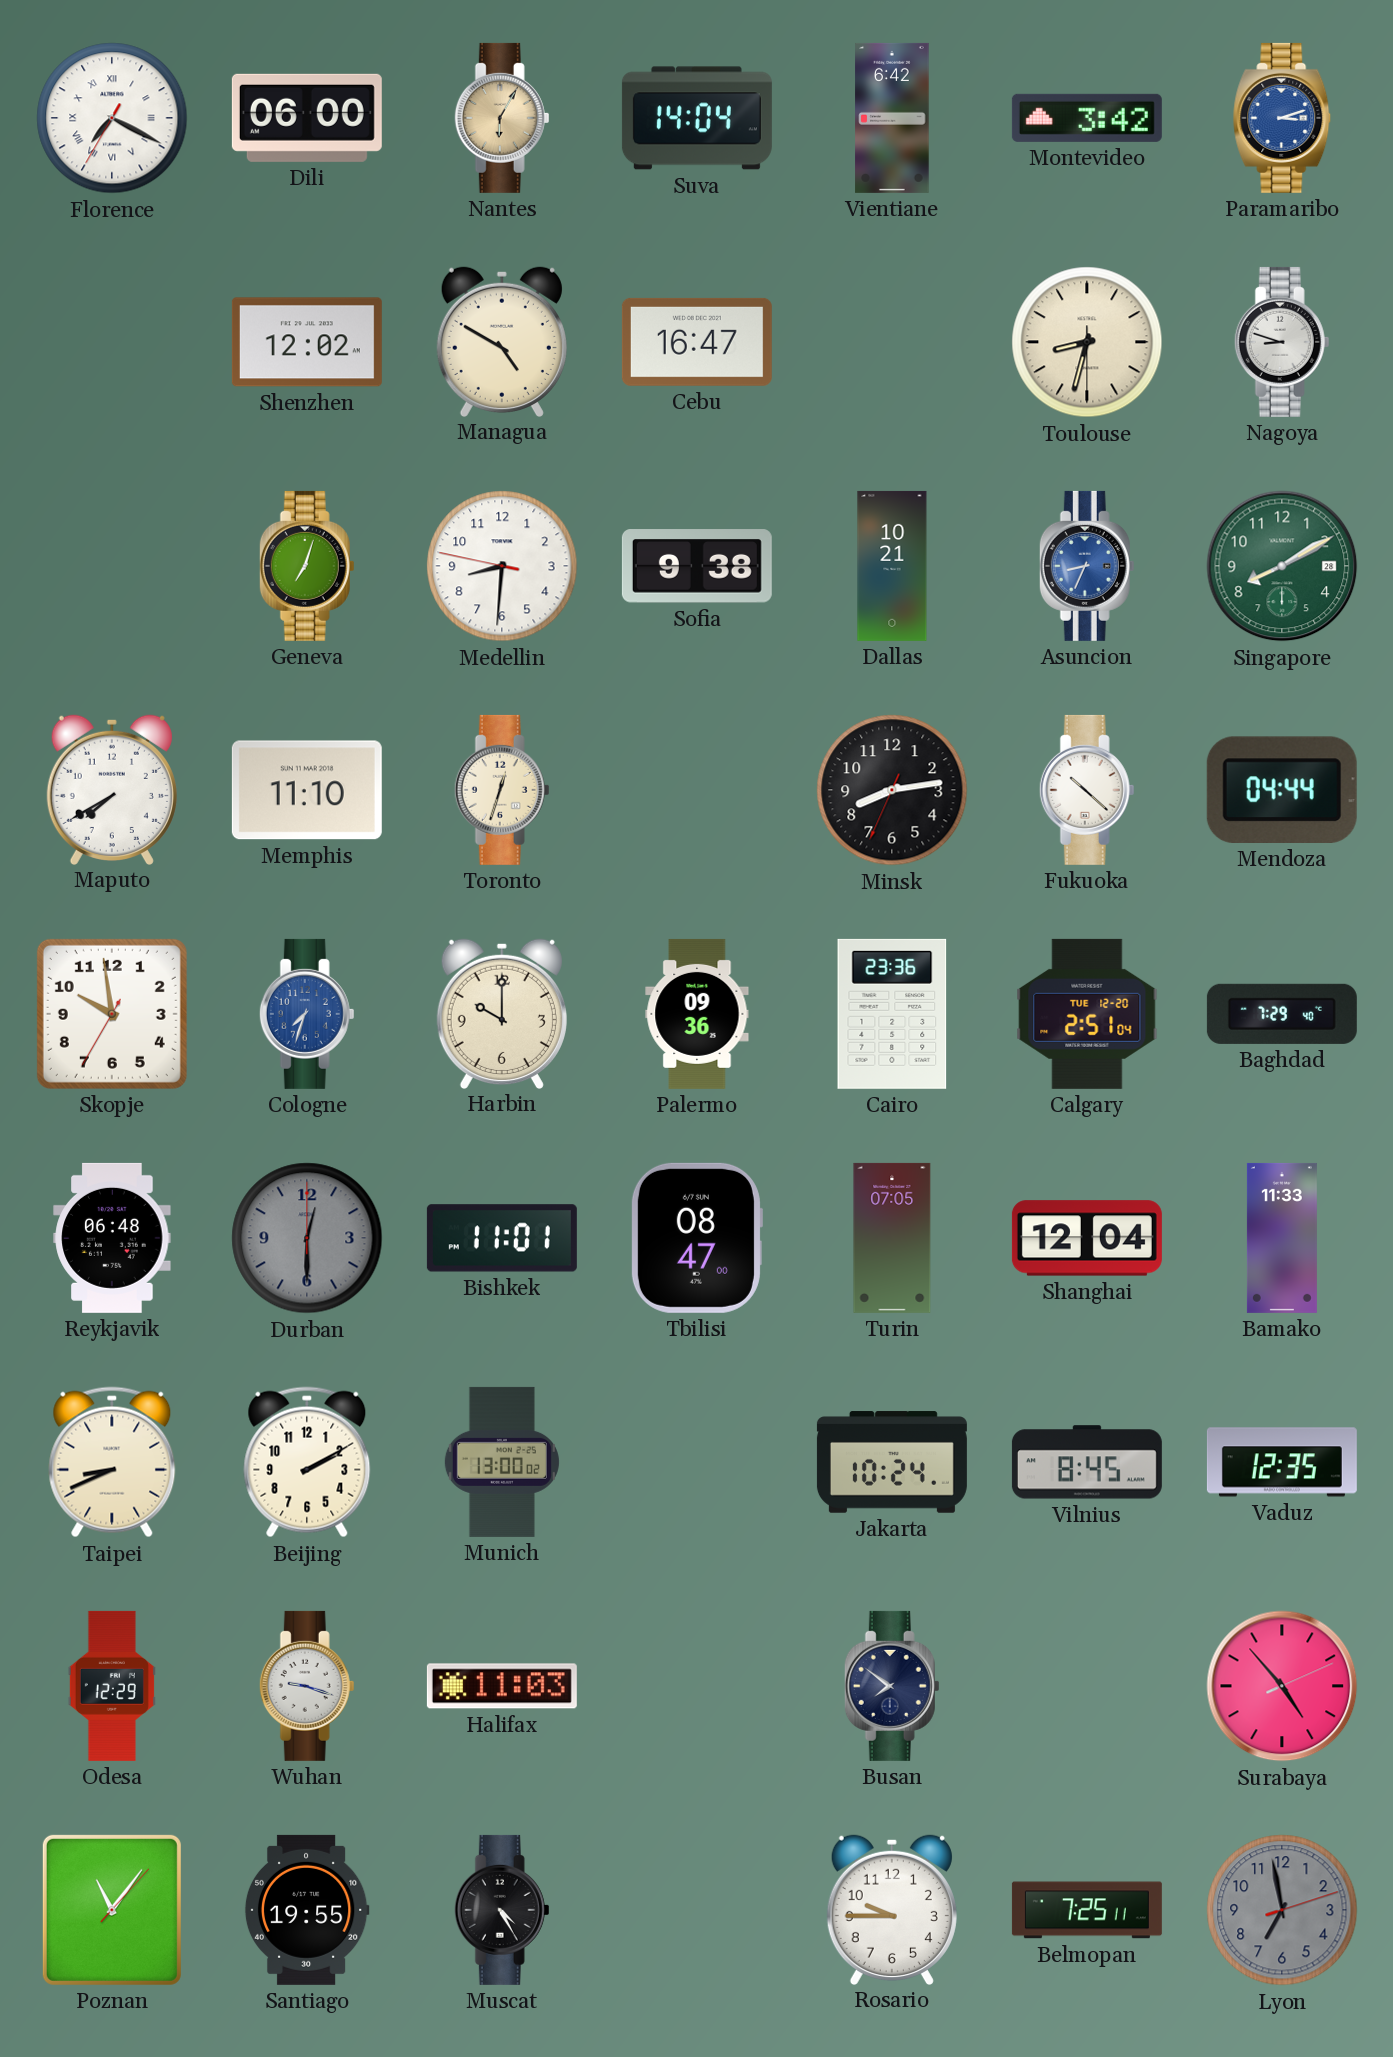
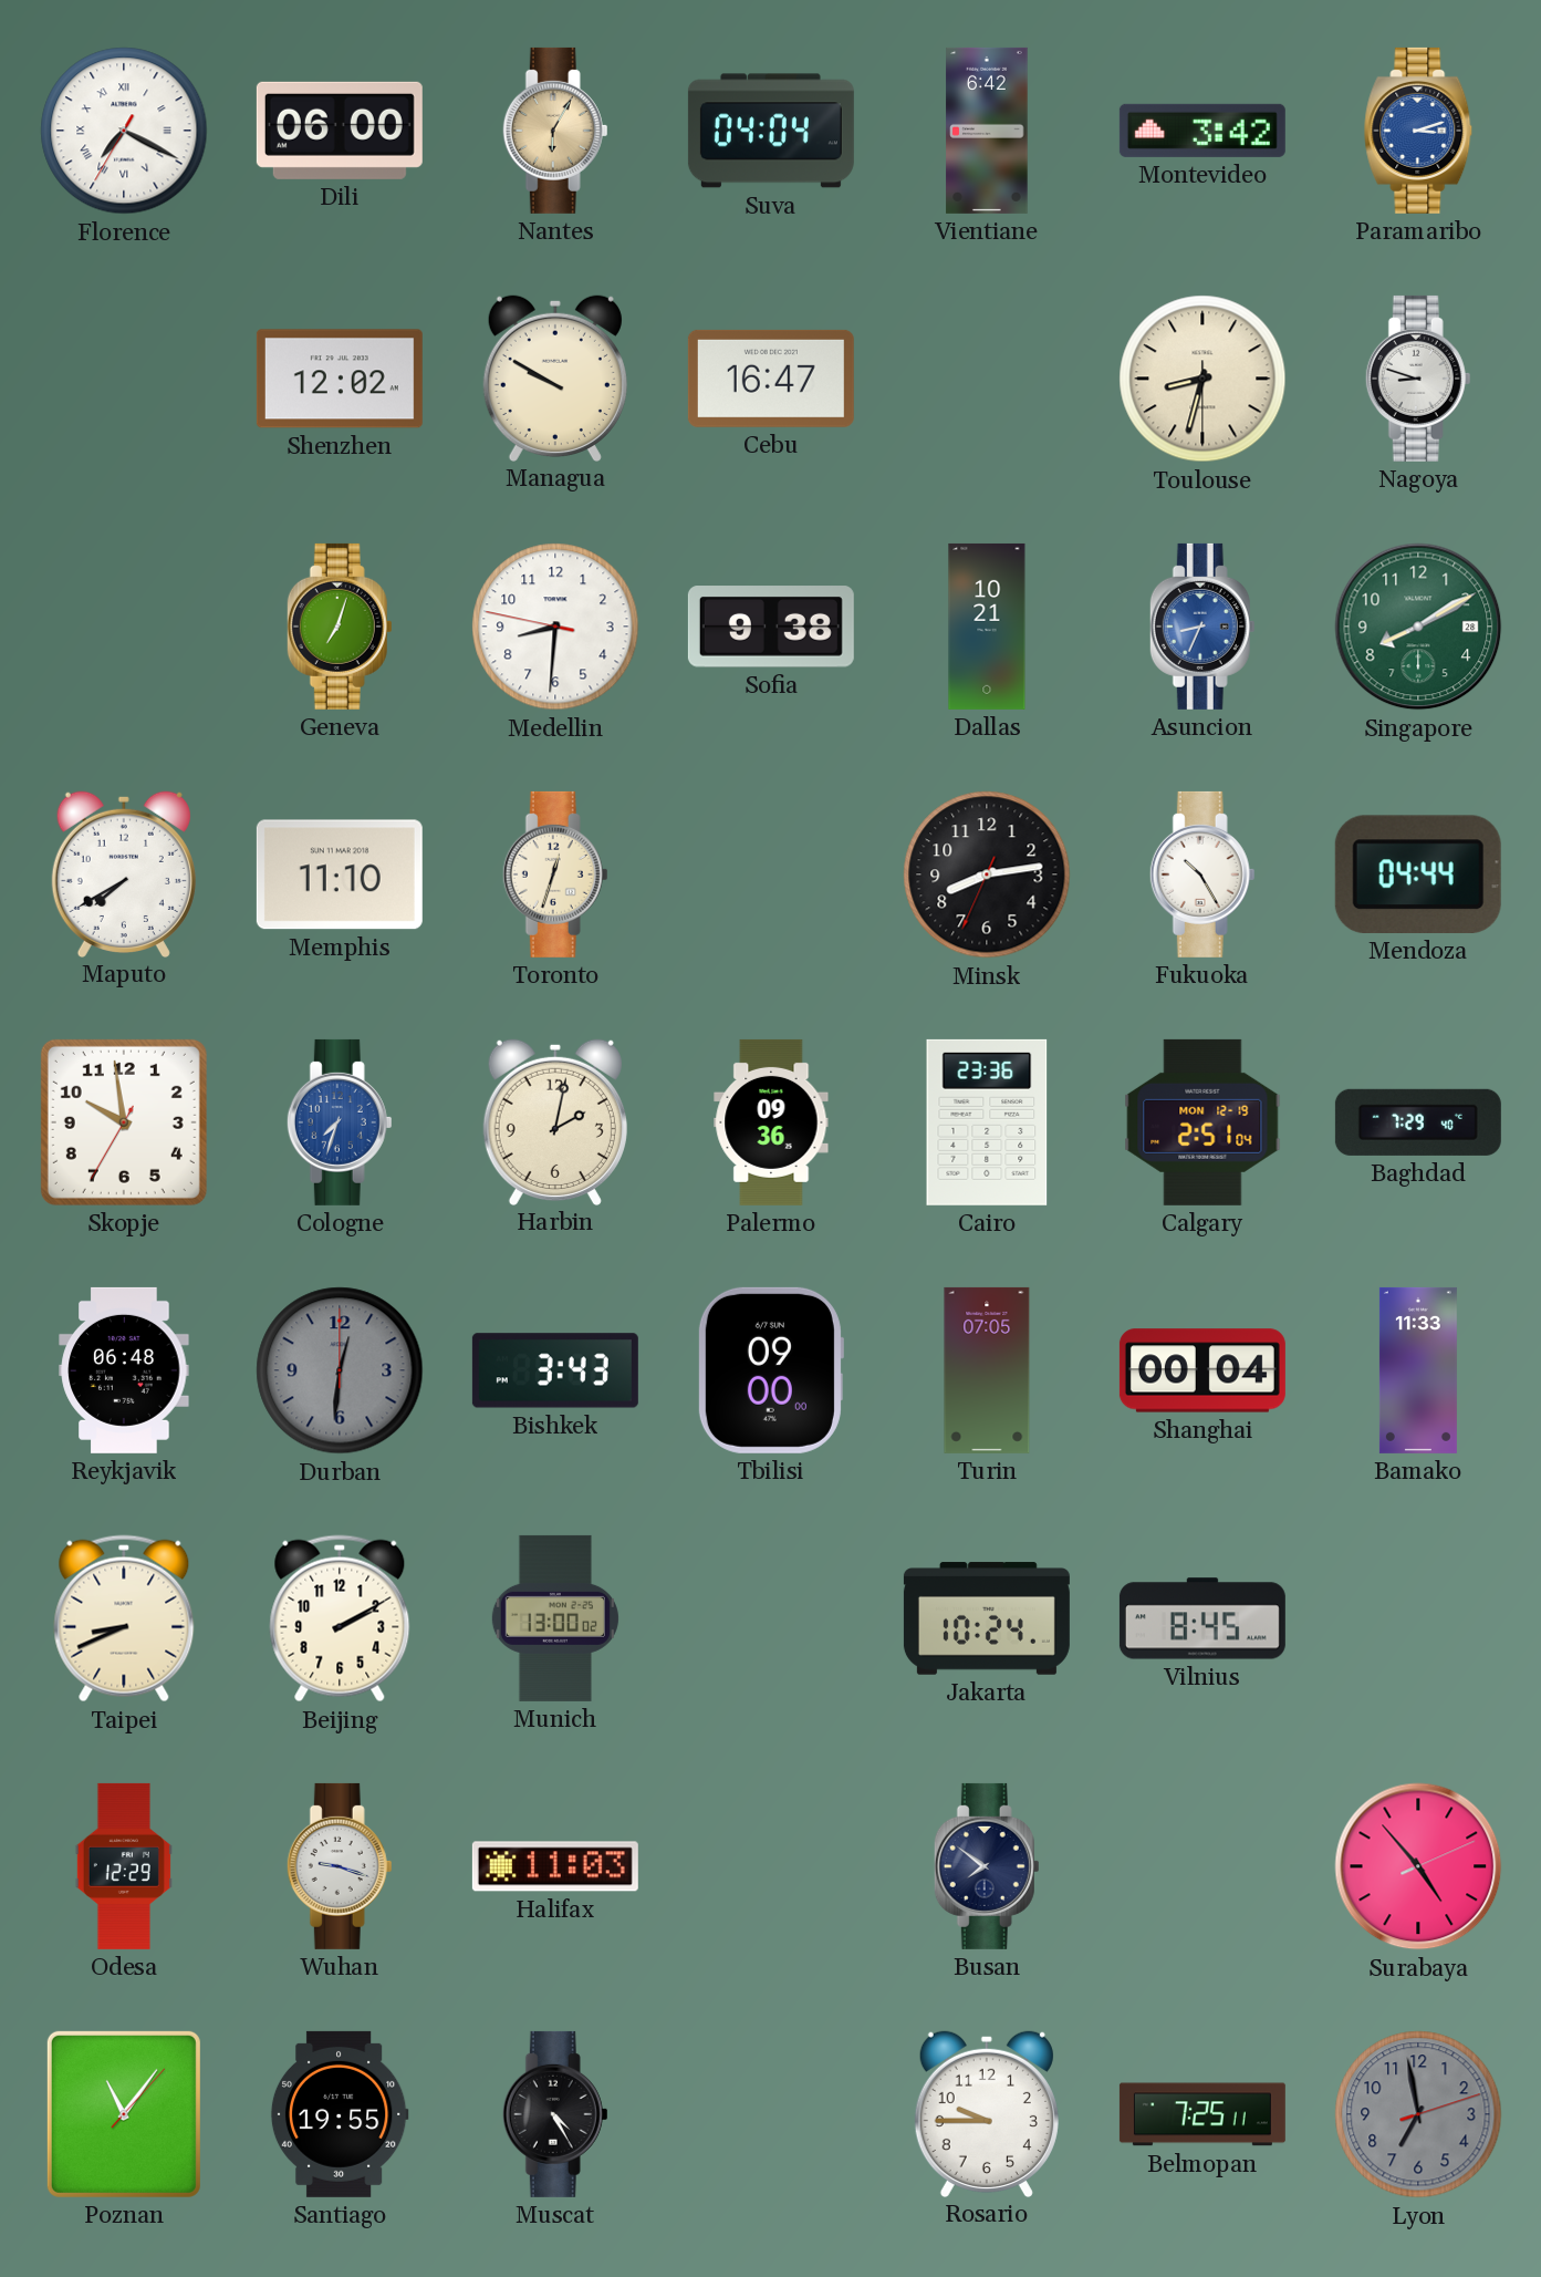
Suva: 14:04 -> 04:04
Managua: 4:50 -> 9:50
Fukuoka: 10:22 -> 10:25
Harbin: 10:00 -> 2:02
Calgary date: TUE 12-20 -> MON 12-19
Durban: 12:30 -> 12:31
Bishkek: 11:01 -> 3:43
Tbilisi: 08:47 -> 09:00
Shanghai: 12:04 -> 00:04
Vaduz: 12:35 -> none
